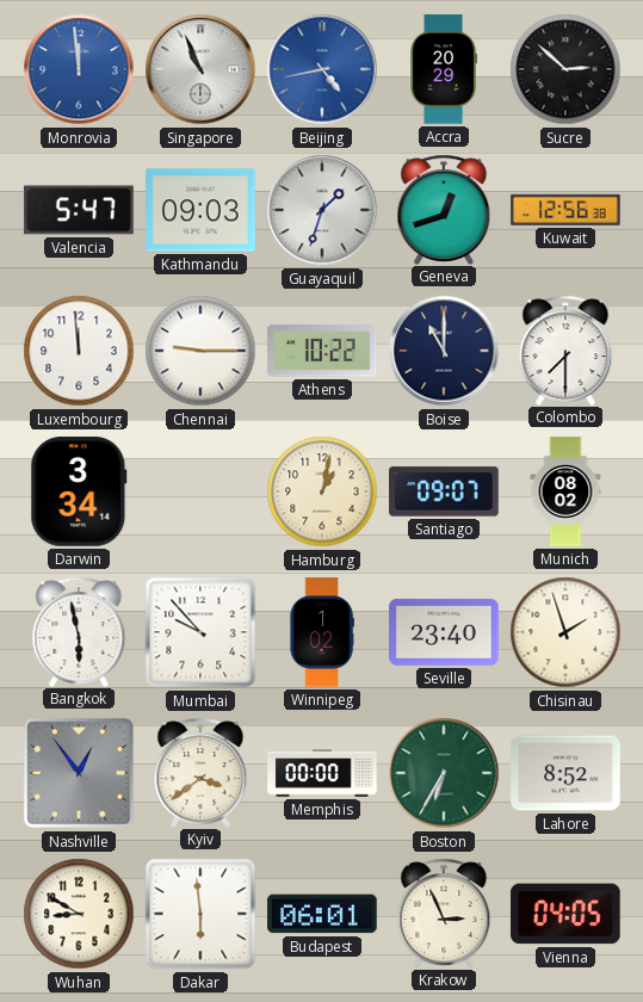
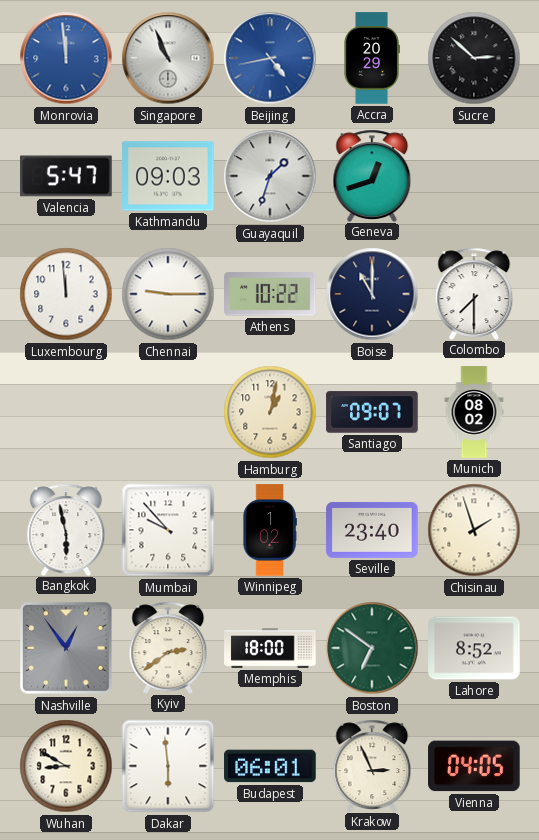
Kuwait: 12:56 -> none
Darwin: 3:34 -> none
Kyiv: 3:39 -> 2:39
Memphis: 00:00 -> 18:00
Boston: 6:35 -> 6:51
